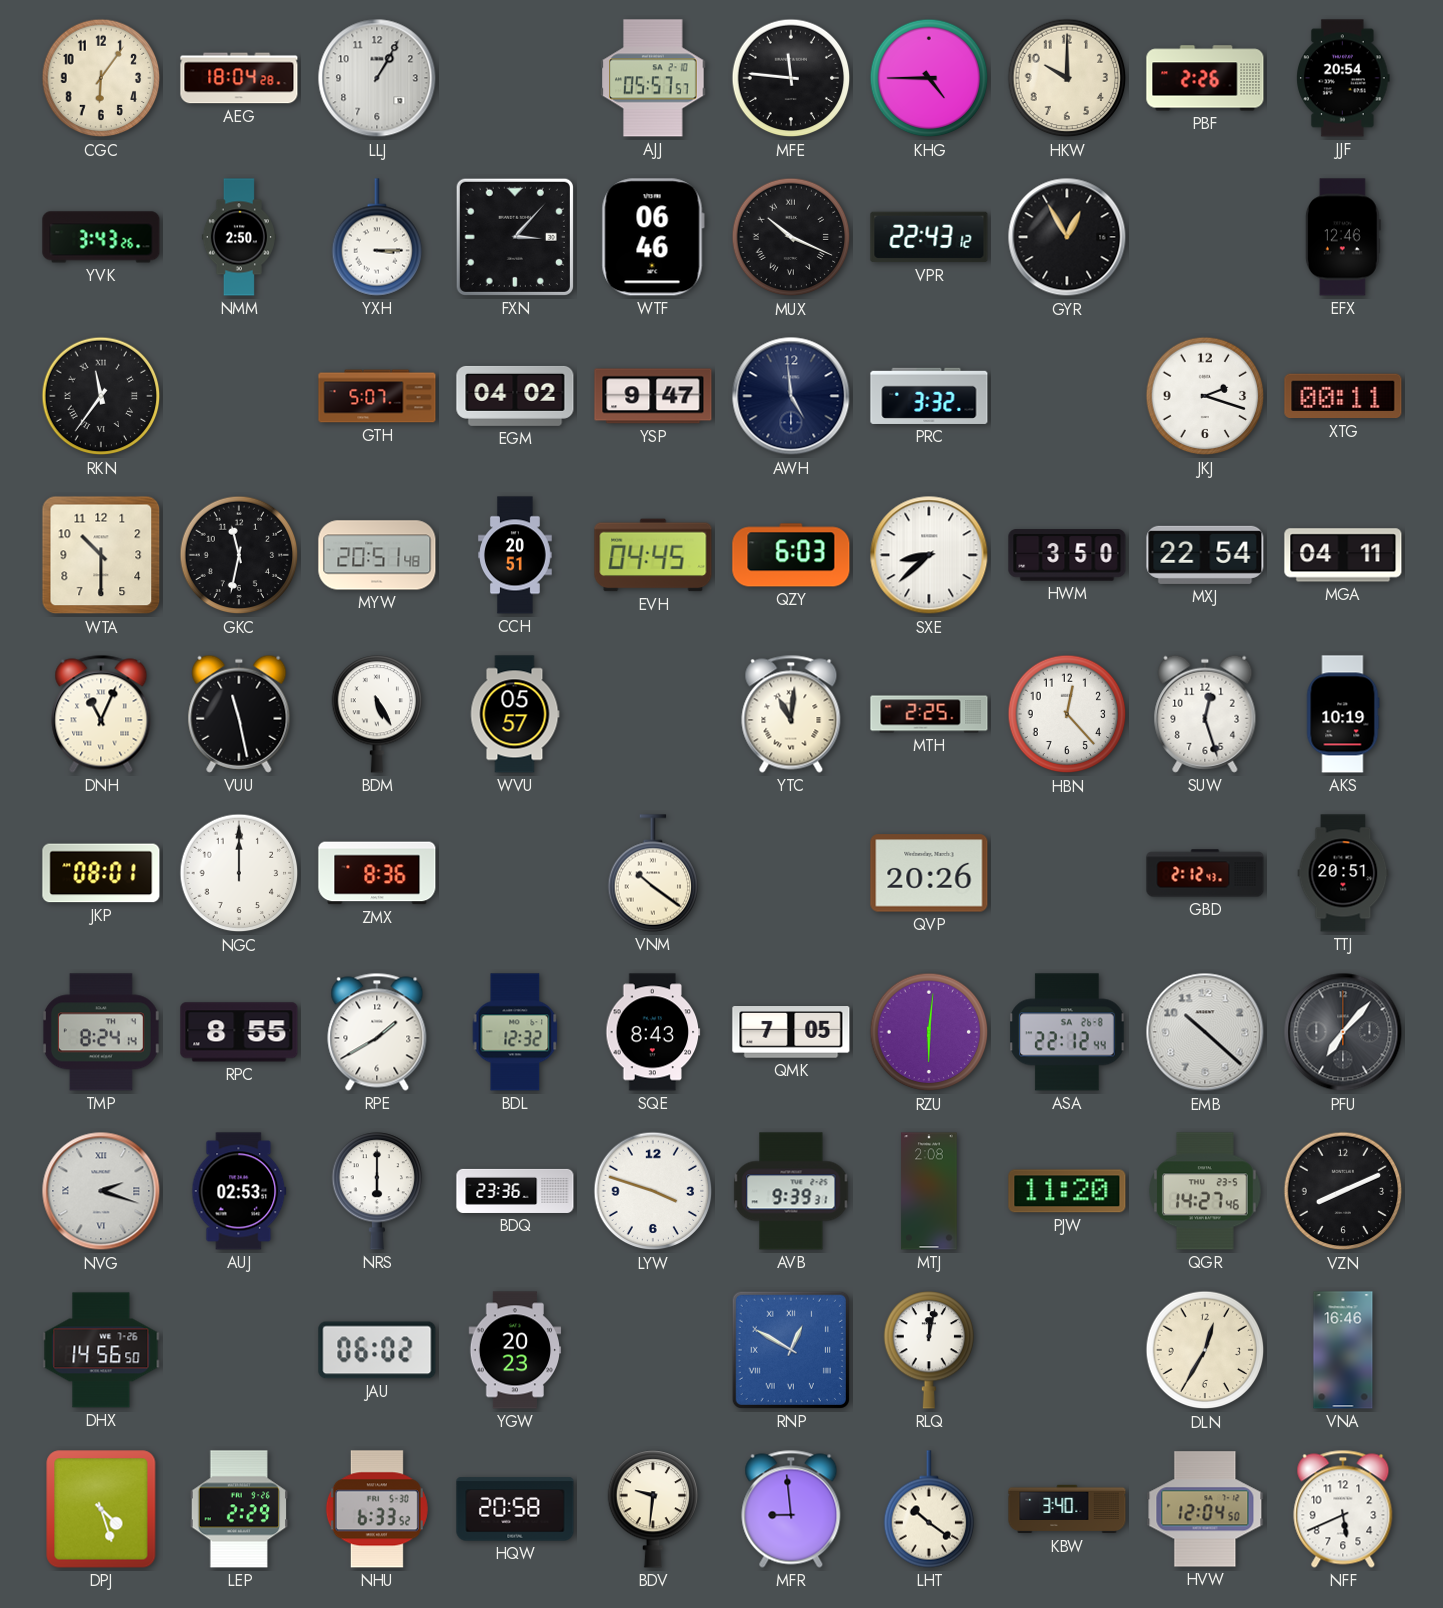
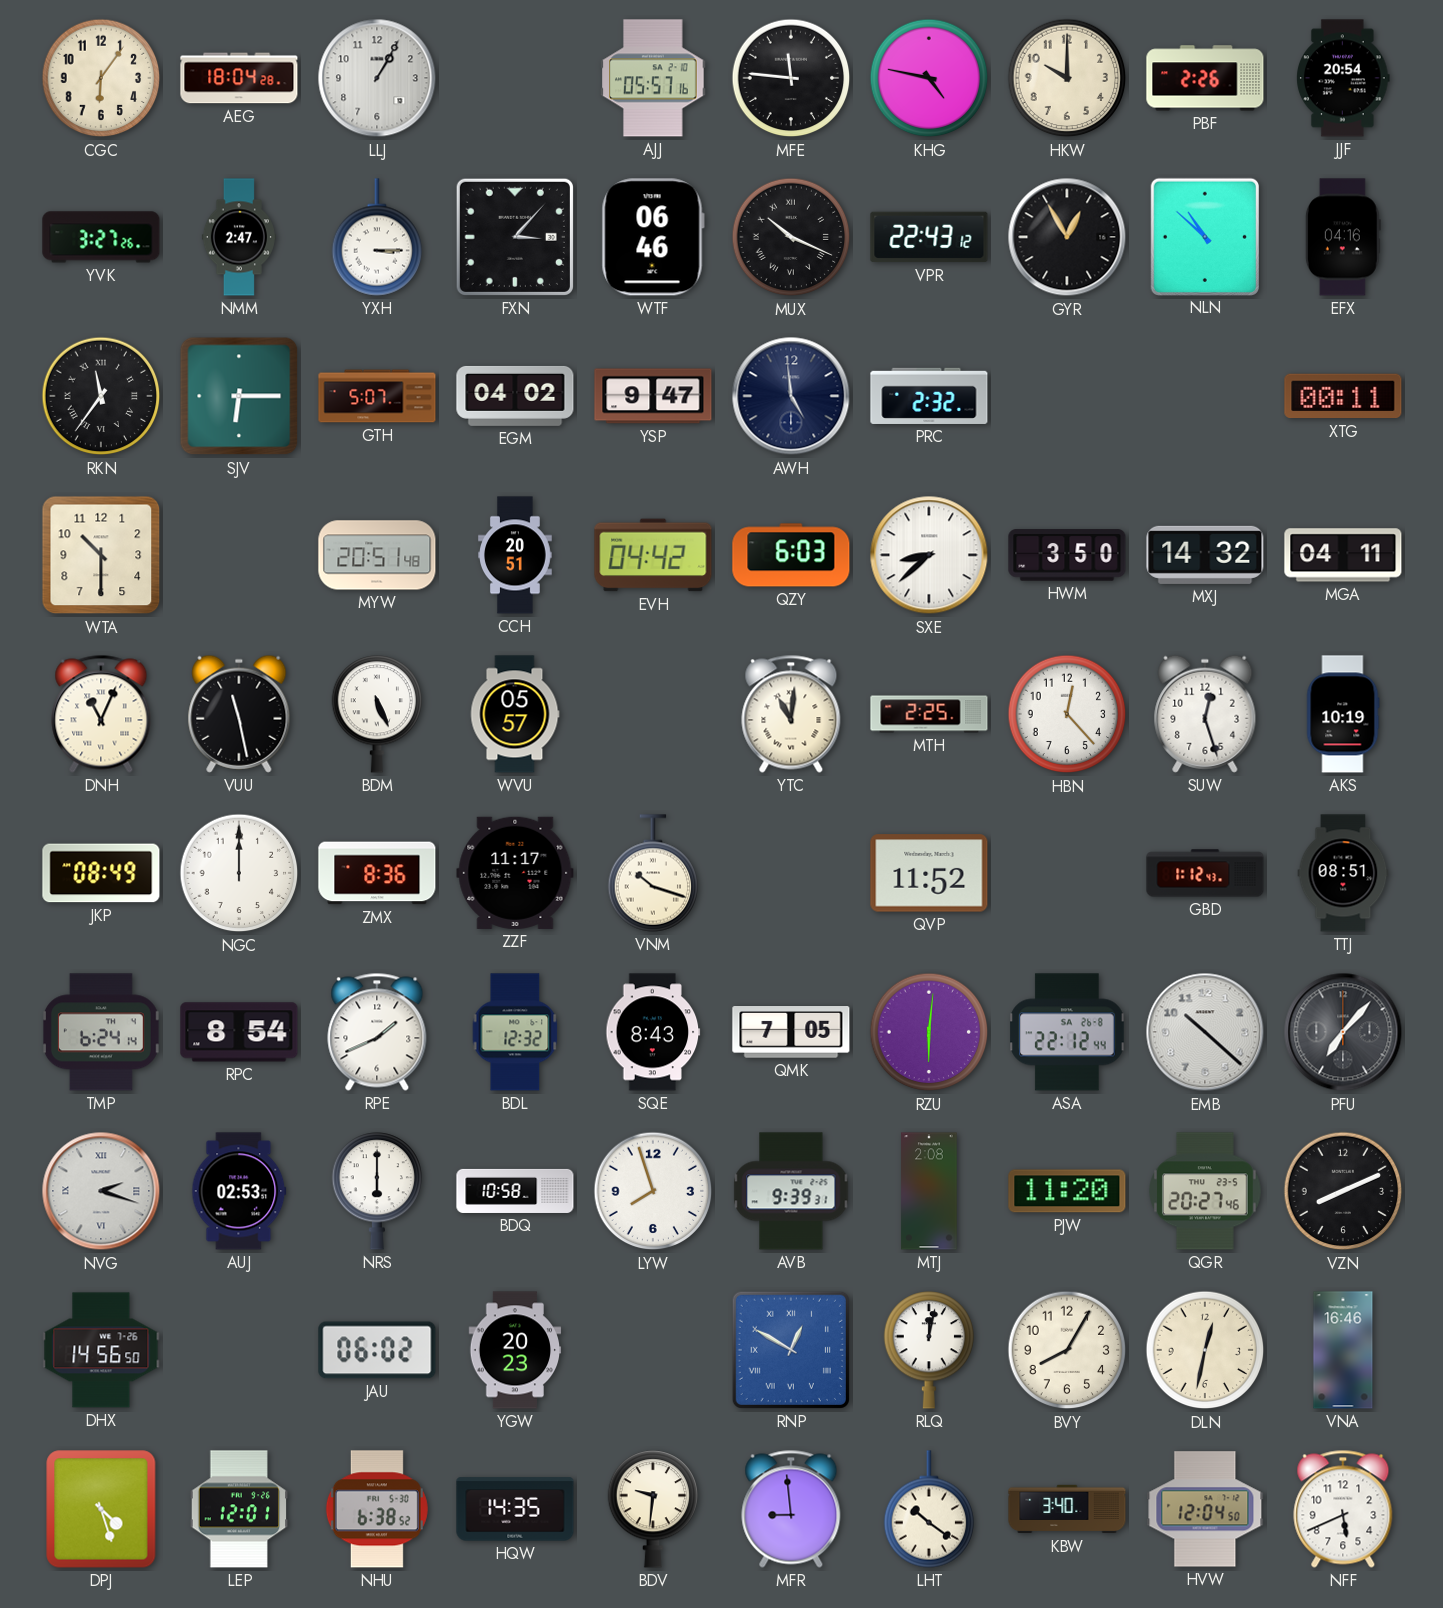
AJJ: 05:57:57 -> 05:57:16
KHG: 4:45 -> 4:47
YVK: 3:43 -> 3:27
NMM: 2:50 -> 2:47
NLN: none -> 10:52
EFX: 12:46 -> 04:16
SJV: none -> 6:15
PRC: 3:32 -> 2:32
JKJ: 2:18 -> none
GKC: 11:32 -> none
EVH: 04:45 -> 04:42
MXJ: 22:54 -> 14:32
BDM: 5:25 -> 5:26
JKP: 08:01 -> 08:49
ZZF: none -> 11:17
VNM: 10:21 -> 10:18
QVP: 20:26 -> 11:52
GBD: 2:12 -> 1:12
TTJ: 20:51 -> 08:51
TMP: 8:24 -> 6:24
RPC: 8:55 -> 8:54
RPE: 1:40 -> 1:41
BDQ: 23:36 -> 10:58
LYW: 3:48 -> 7:57
QGR: 14:27 -> 20:27
BVY: none -> 8:05
DLN: 12:35 -> 12:32
LEP: 2:29 -> 12:01
NHU: 6:33 -> 6:38
HQW: 20:58 -> 14:35
